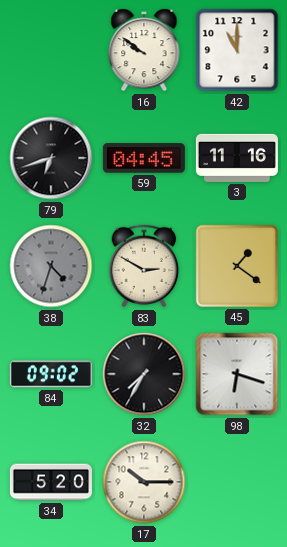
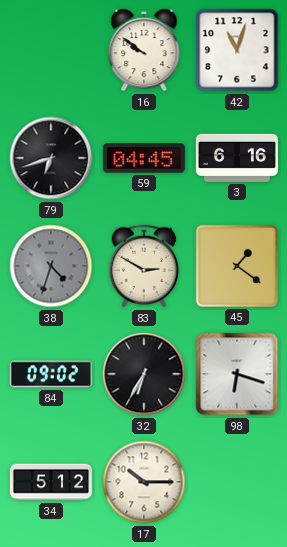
42: 11:00 -> 11:03
3: 11:16 -> 6:16
32: 7:35 -> 6:35
34: 5:20 -> 5:12
